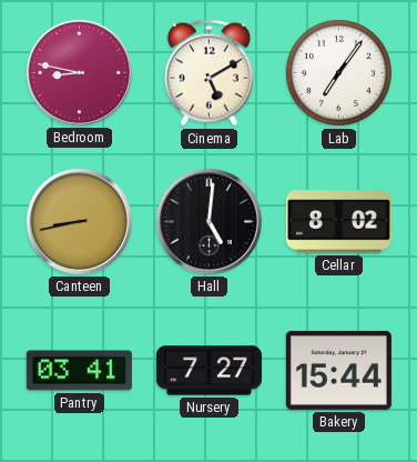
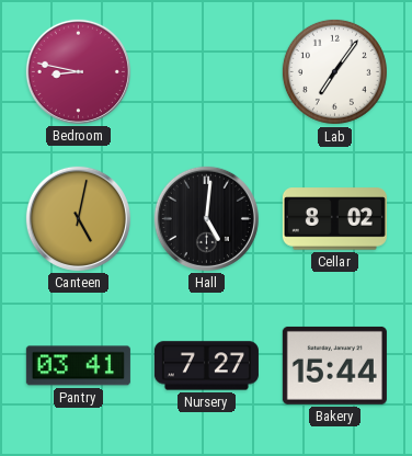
Cinema: 5:10 -> none
Canteen: 8:43 -> 5:02
